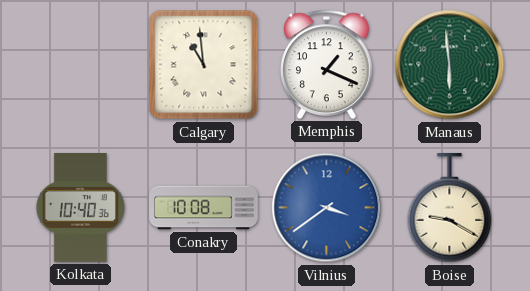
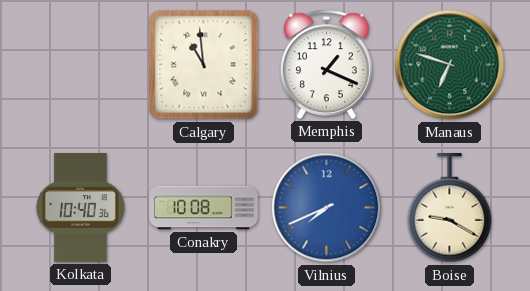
Manaus: 5:59 -> 6:48
Vilnius: 3:39 -> 7:41
